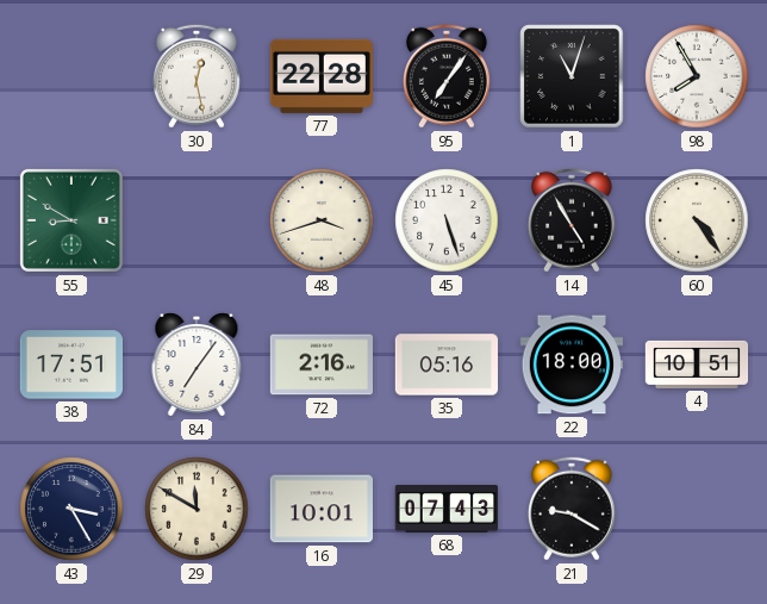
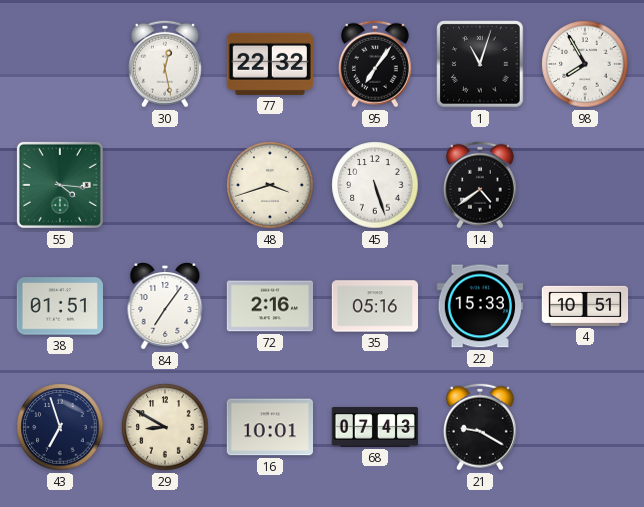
77: 22:28 -> 22:32
55: 8:50 -> 4:16
14: 4:55 -> 4:39
60: 4:24 -> none
38: 17:51 -> 01:51
22: 18:00 -> 15:33
43: 3:25 -> 6:57
29: 11:50 -> 8:50
